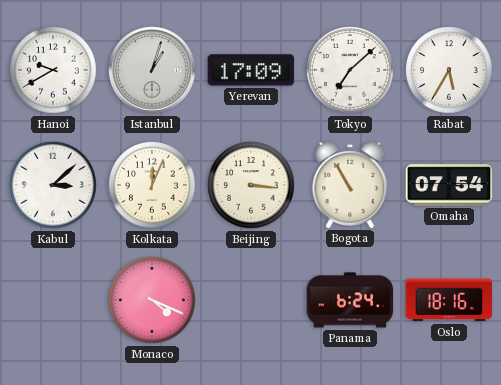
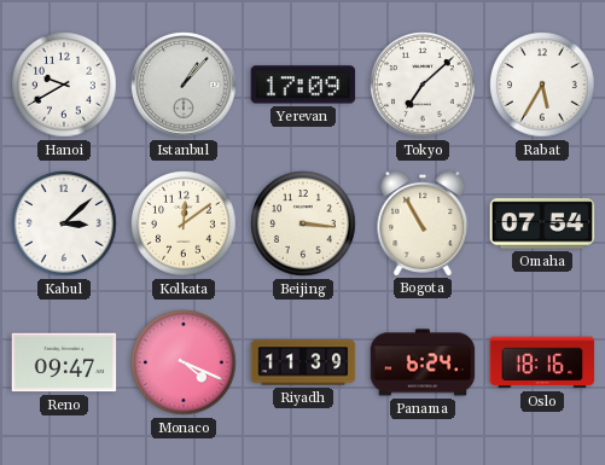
Istanbul: 1:03 -> 1:07
Kolkata: 12:04 -> 12:09
Reno: none -> 09:47
Riyadh: none -> 11:39
